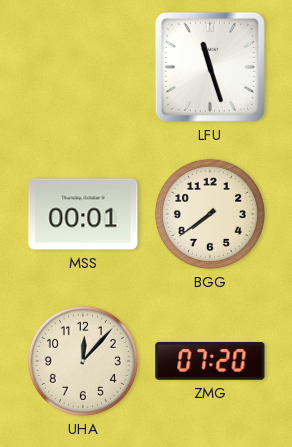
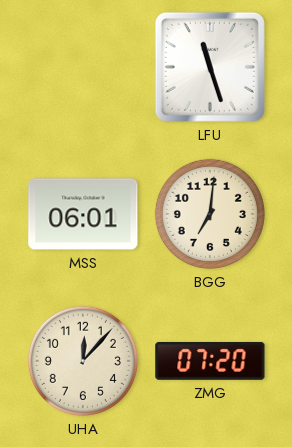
MSS: 00:01 -> 06:01
BGG: 7:39 -> 7:01
